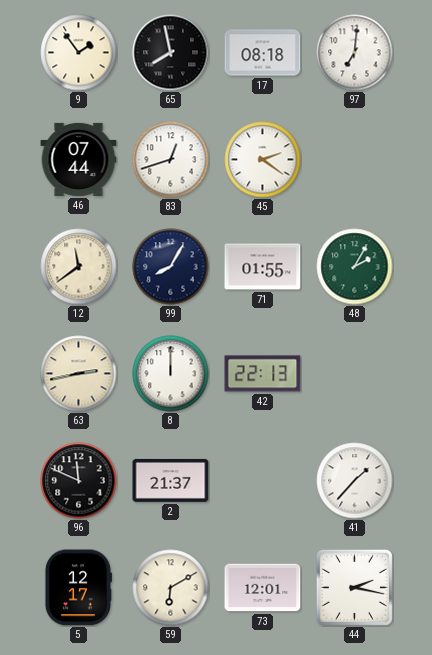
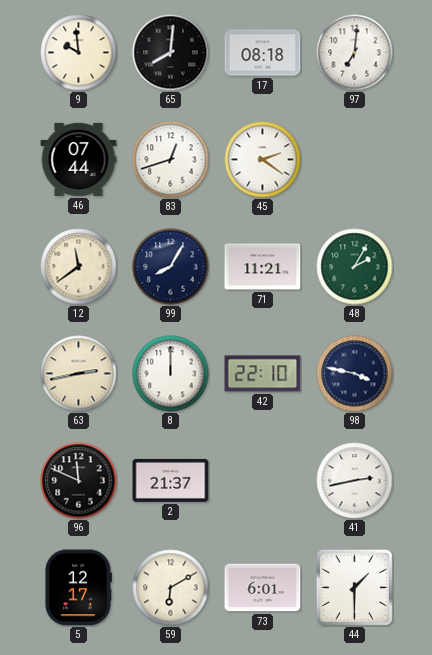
9: 1:54 -> 9:59
65: 7:58 -> 8:01
71: 01:55 -> 11:21
42: 22:13 -> 22:10
98: none -> 3:47
41: 1:37 -> 2:43
73: 12:01 -> 6:01
44: 2:17 -> 1:30
